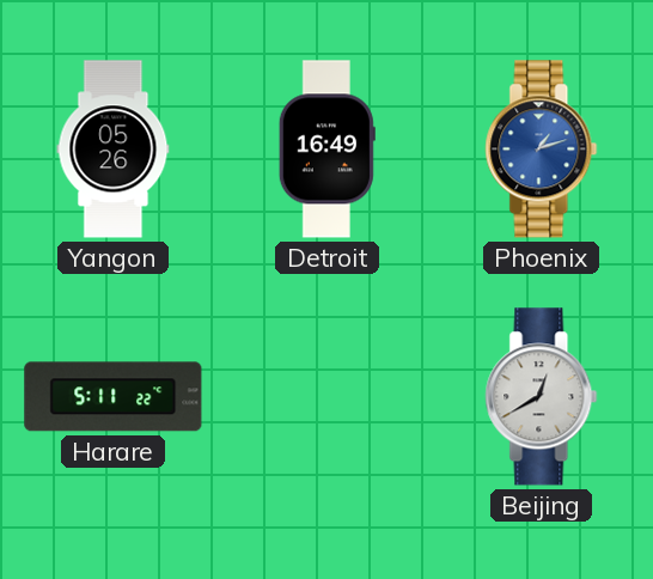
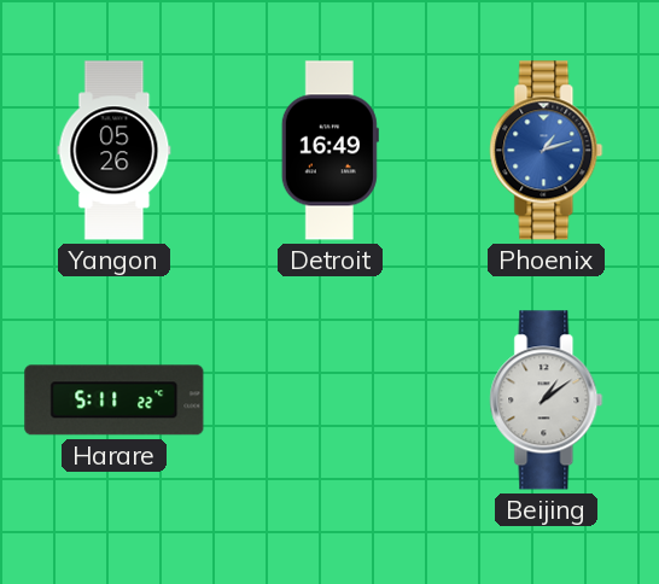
Beijing: 12:40 -> 1:09
